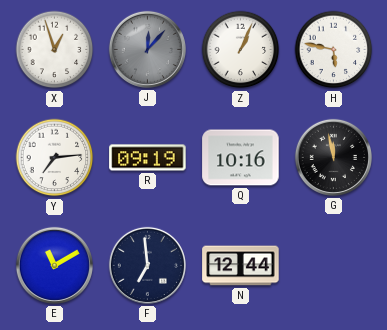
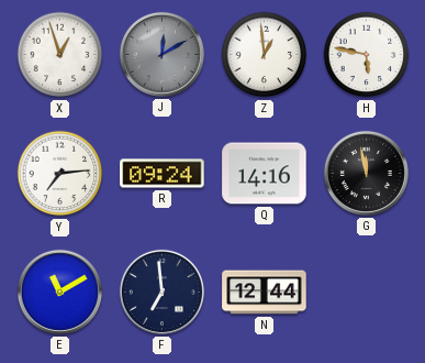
J: 12:07 -> 12:10
Z: 1:04 -> 12:59
R: 09:19 -> 09:24
Q: 10:16 -> 14:16
